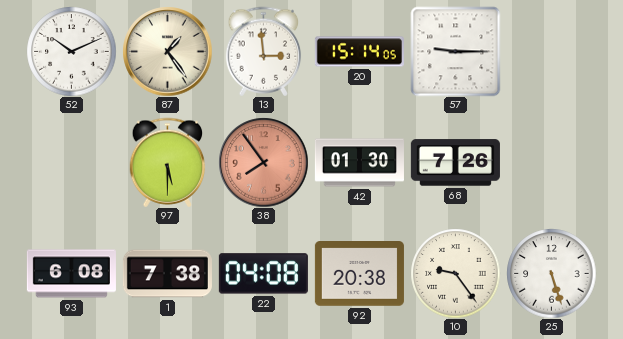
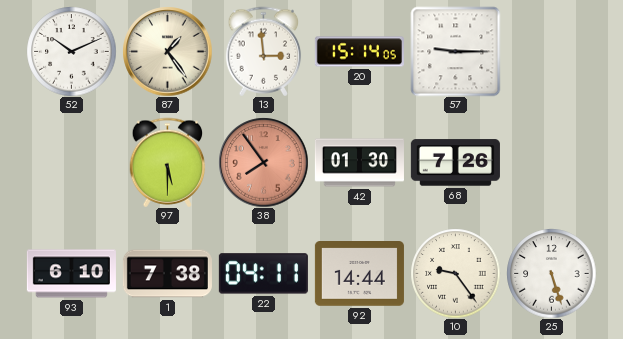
93: 6:08 -> 6:10
22: 04:08 -> 04:11
92: 20:38 -> 14:44
